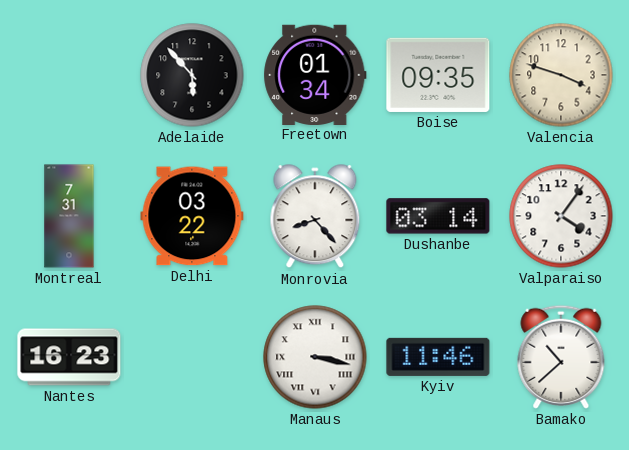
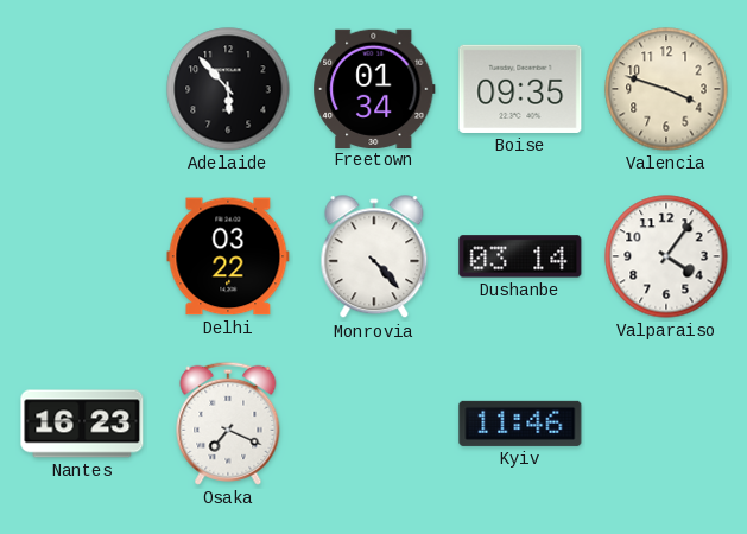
Montreal: 7:31 -> none
Monrovia: 8:23 -> 4:23
Osaka: none -> 7:19
Manaus: 3:17 -> none
Bamako: 10:38 -> none
